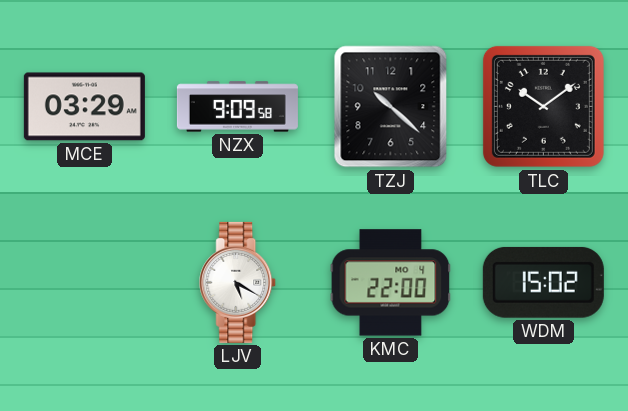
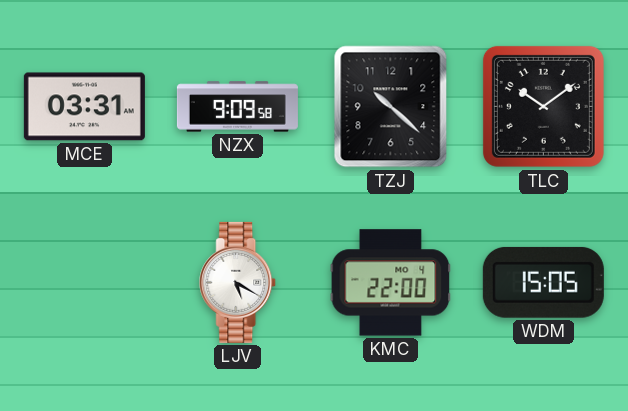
MCE: 03:29 -> 03:31
WDM: 15:02 -> 15:05
